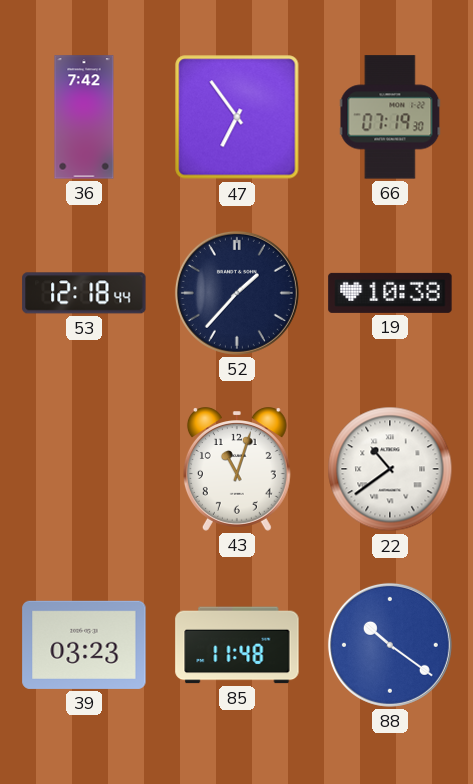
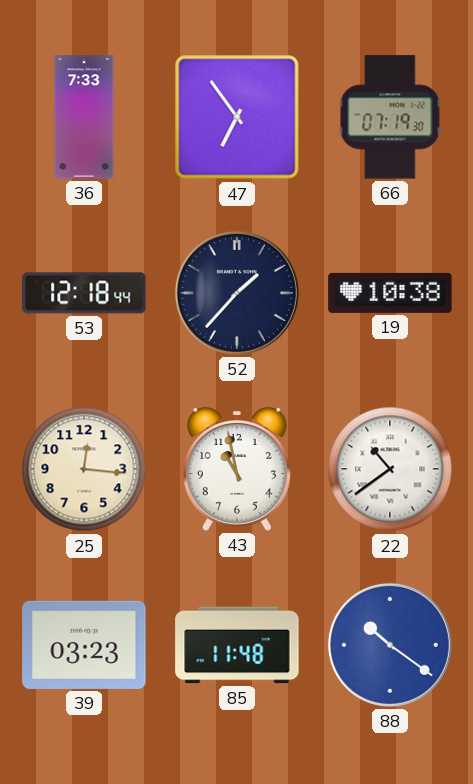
36: 7:42 -> 7:33
25: none -> 12:16
43: 11:03 -> 10:58
